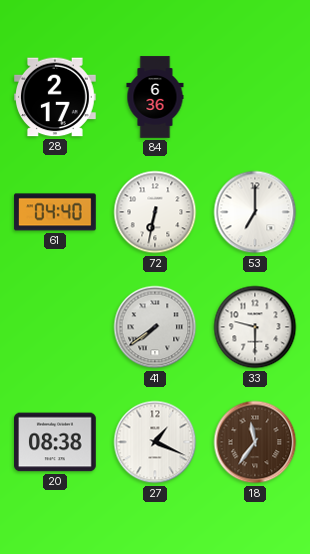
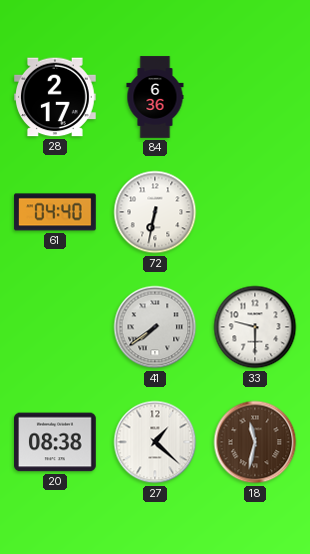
53: 7:00 -> none
27: 1:19 -> 1:22
18: 11:36 -> 11:32
